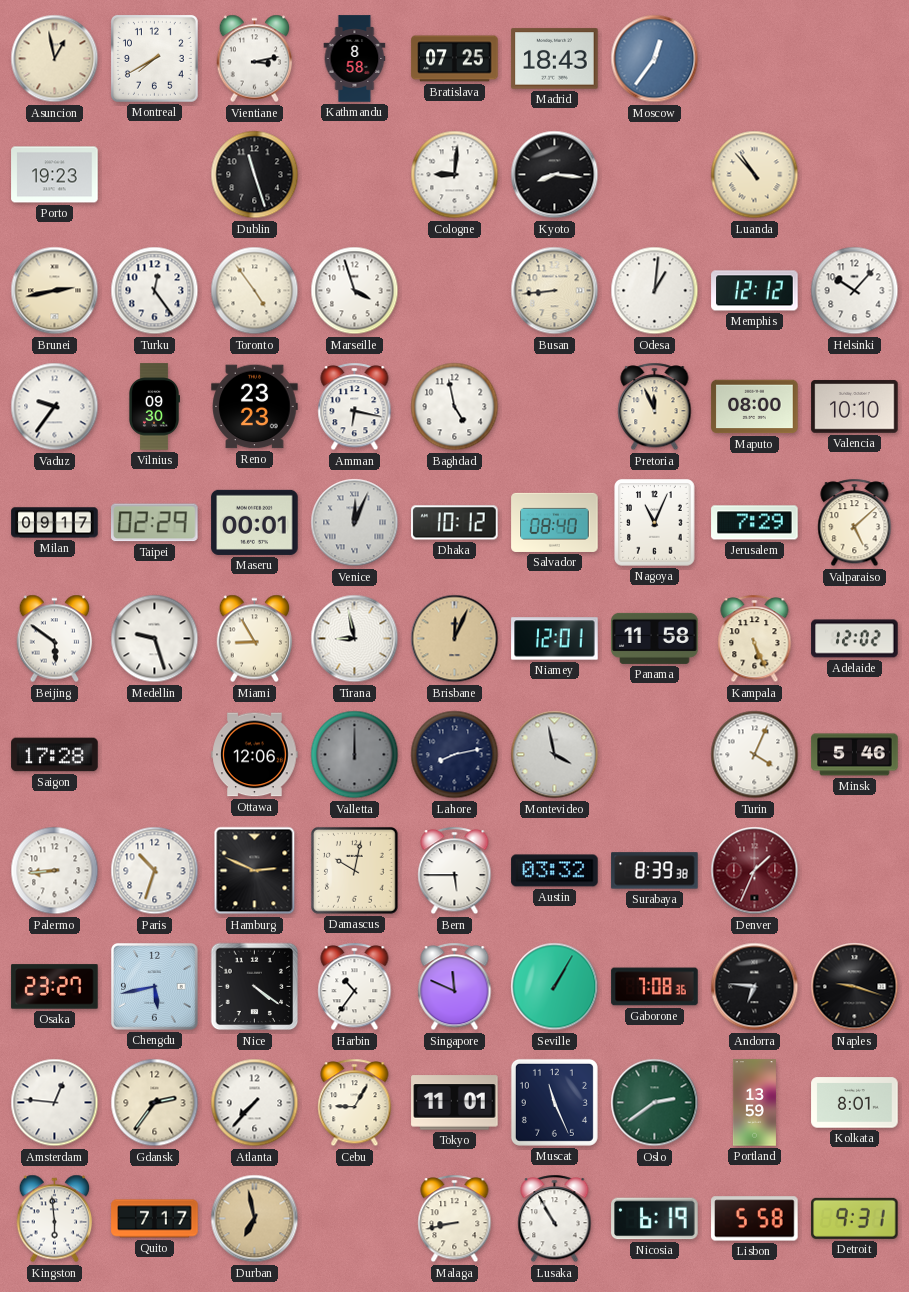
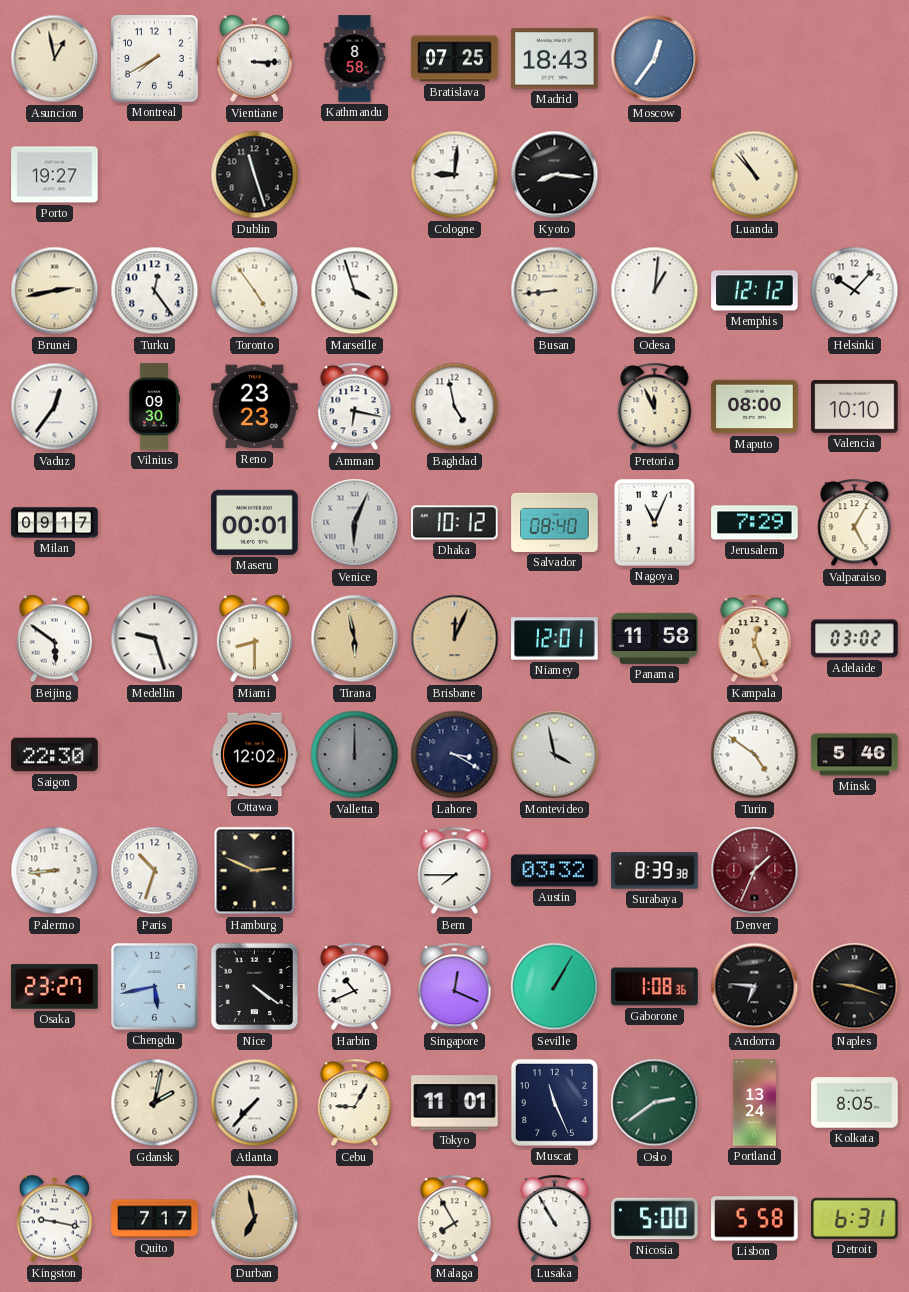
Vientiane: 3:13 -> 3:15
Porto: 19:23 -> 19:27
Vaduz: 9:36 -> 12:36
Taipei: 02:29 -> none
Venice: 12:04 -> 6:04
Valparaiso: 5:08 -> 5:05
Miami: 8:55 -> 8:30
Tirana: 8:58 -> 5:58
Tirana dial: white -> champagne
Kampala: 5:26 -> 12:26
Adelaide: 12:02 -> 03:02
Saigon: 17:28 -> 22:30
Ottawa: 12:06 -> 12:02
Lahore: 8:13 -> 3:20
Turin: 4:04 -> 4:51
Damascus: 10:02 -> none
Bern: 5:45 -> 7:45
Harbin: 10:36 -> 10:41
Singapore: 11:49 -> 12:19
Gaborone: 7:08 -> 1:08
Amsterdam: 12:46 -> none
Gdansk: 2:36 -> 2:02
Portland: 13:59 -> 13:24
Kolkata: 8:01 -> 8:05
Kingston: 5:59 -> 9:17
Malaga: 8:43 -> 7:55
Nicosia: 6:19 -> 5:00
Detroit: 9:31 -> 6:31
